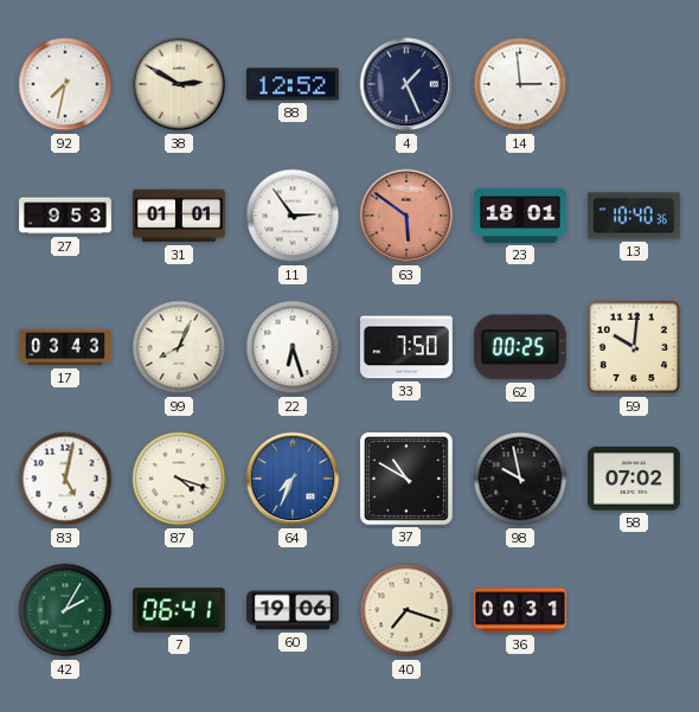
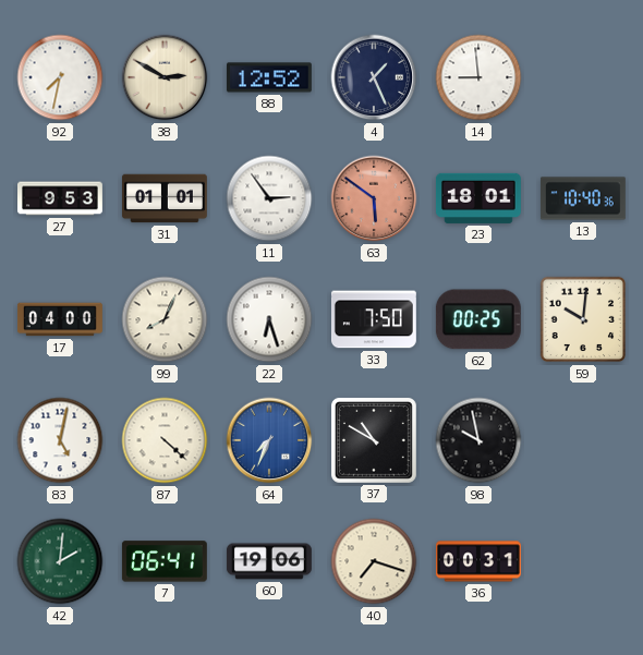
14: 2:59 -> 8:59
17: 03:43 -> 04:00
87: 4:18 -> 4:22
58: 07:02 -> none
42: 2:05 -> 2:01
